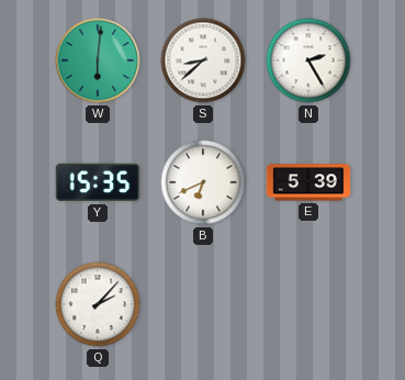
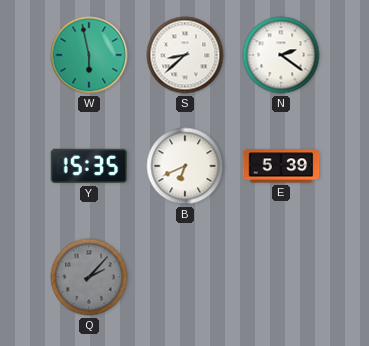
W: 6:01 -> 5:58
N: 2:25 -> 2:21
Q dial: white -> grey
